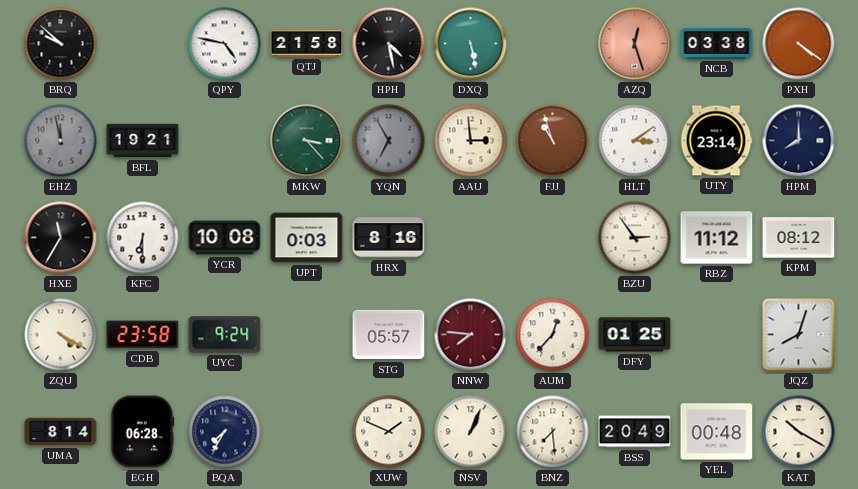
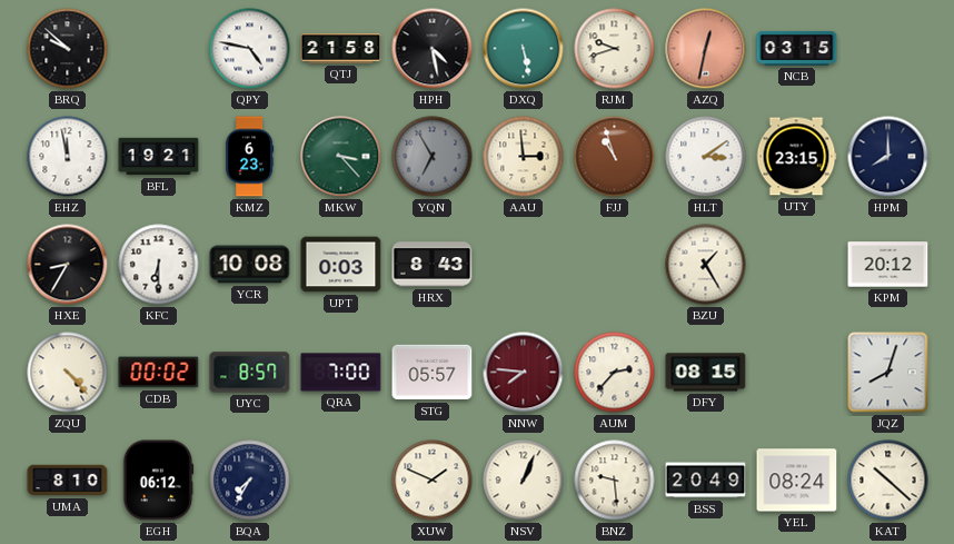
RJM: none -> 9:42
AZQ: 12:27 -> 12:32
NCB: 03:38 -> 03:15
PXH: 4:21 -> none
EHZ dial: grey -> white
KMZ: none -> 6:23
UTY: 23:14 -> 23:15
HXE: 11:35 -> 8:35
HRX: 8:16 -> 8:43
BZU: 2:54 -> 1:25
RBZ: 11:12 -> none
KPM: 08:12 -> 20:12
ZQU: 4:20 -> 4:23
CDB: 23:58 -> 00:02
UYC: 9:24 -> 8:57
QRA: none -> 7:00
AUM: 12:37 -> 2:37
DFY: 01:25 -> 08:15
UMA: 8:14 -> 8:10
EGH: 06:28 -> 06:12
BNZ: 7:29 -> 9:29
YEL: 00:48 -> 08:24
KAT: 10:20 -> 10:22
